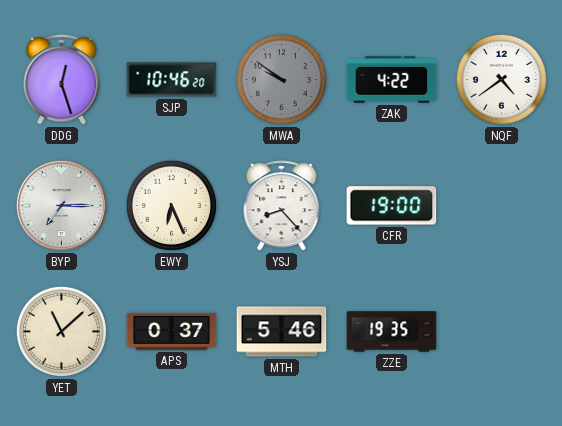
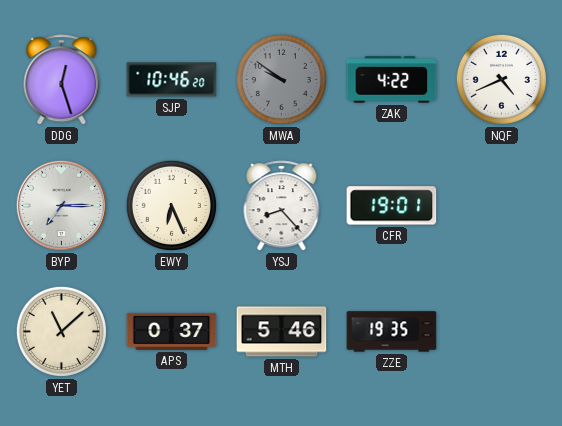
NQF: 4:39 -> 4:41
CFR: 19:00 -> 19:01
